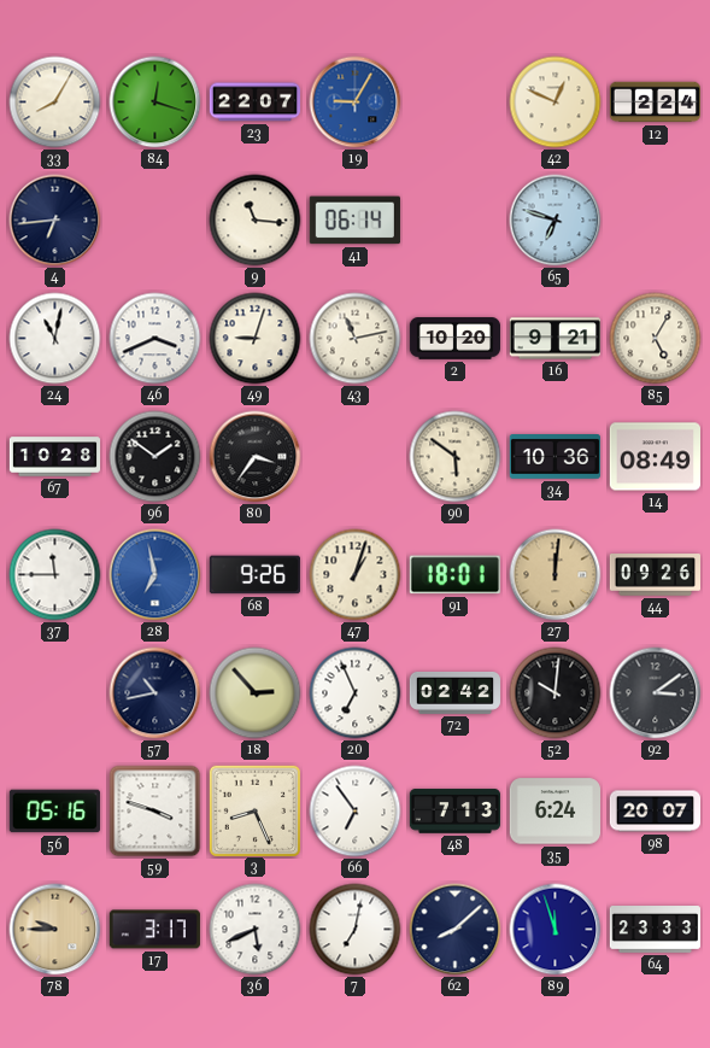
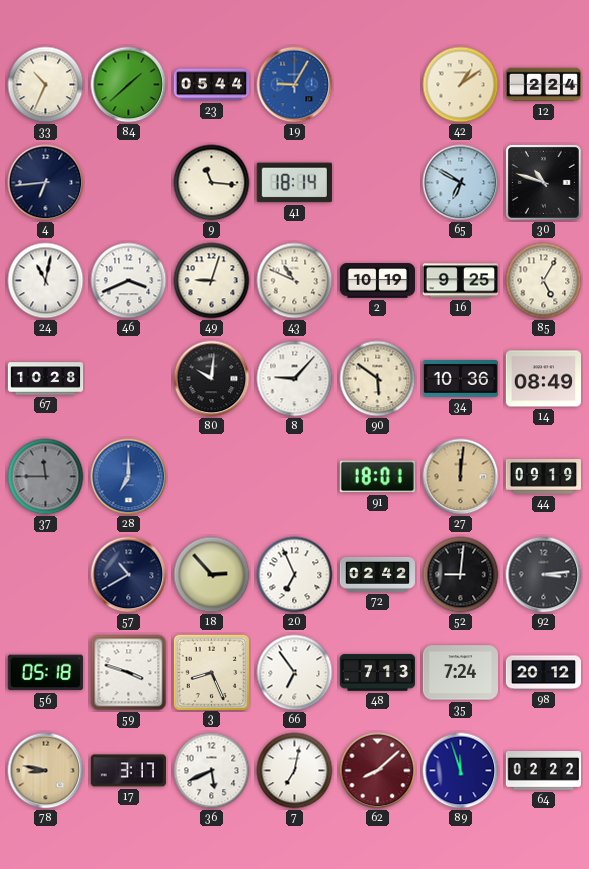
33: 8:05 -> 10:34
84: 12:18 -> 1:38
23: 22:07 -> 05:44
42: 12:49 -> 1:09
41: 06:14 -> 18:14
65: 6:48 -> 6:50
30: none -> 10:48
43: 11:13 -> 10:49
2: 10:20 -> 10:19
16: 9:21 -> 9:25
96: 1:51 -> none
80: 3:36 -> 10:01
8: none -> 9:07
37 dial: white -> grey
28: 6:58 -> 7:00
68: 9:26 -> none
47: 1:03 -> none
44: 09:26 -> 09:19
57: 10:43 -> 10:40
52: 10:01 -> 9:01
92: 3:09 -> 3:14
56: 05:16 -> 05:18
35: 6:24 -> 7:24
98: 20:07 -> 20:12
78: 9:45 -> 8:47
62 dial: navy -> burgundy
64: 23:33 -> 02:22
